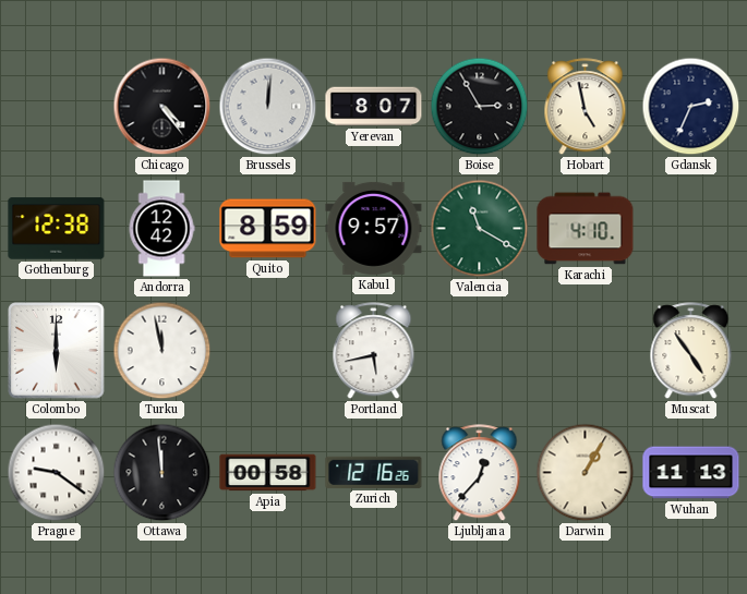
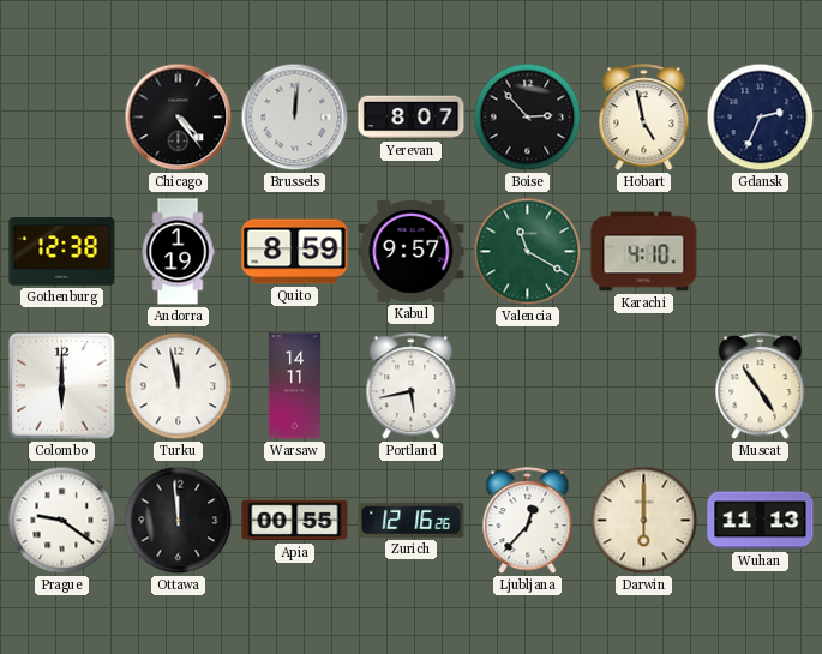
Boise: 2:55 -> 2:53
Andorra: 12:42 -> 1:19
Warsaw: none -> 14:11
Apia: 00:58 -> 00:55
Darwin: 1:05 -> 6:00
